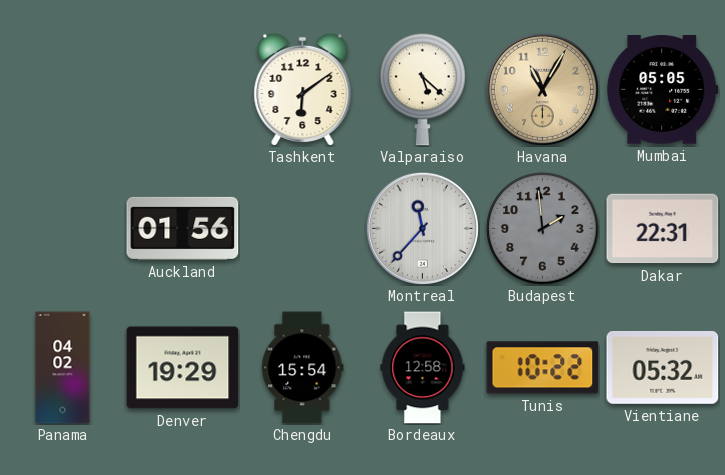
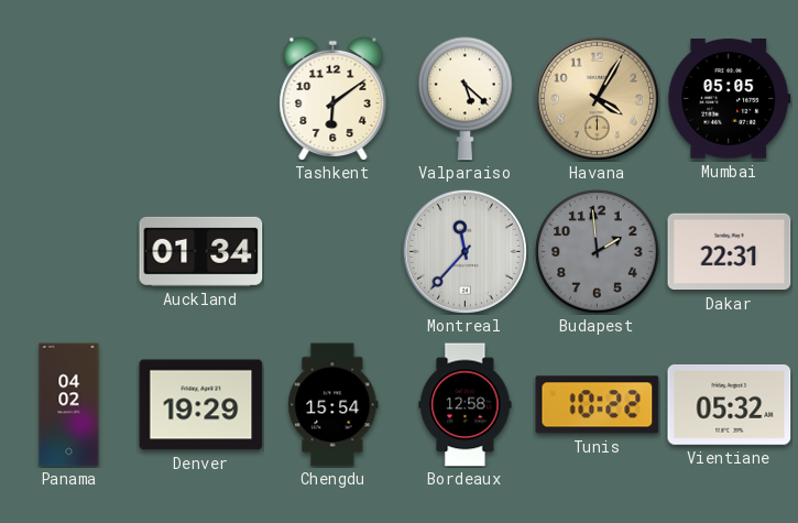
Havana: 11:05 -> 4:05
Auckland: 01:56 -> 01:34
